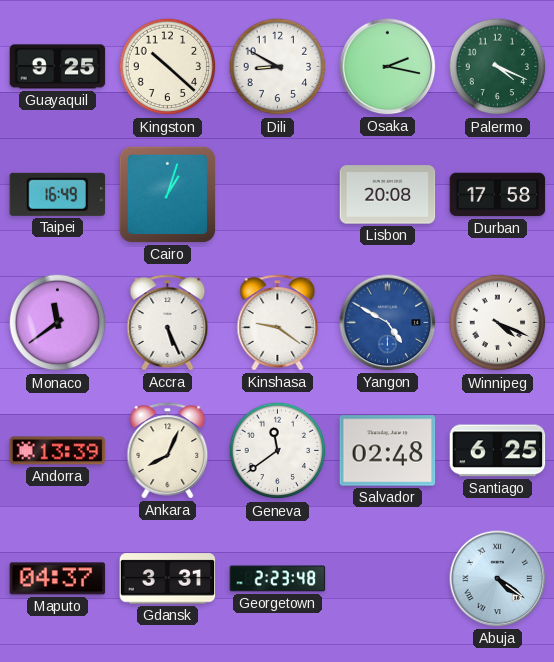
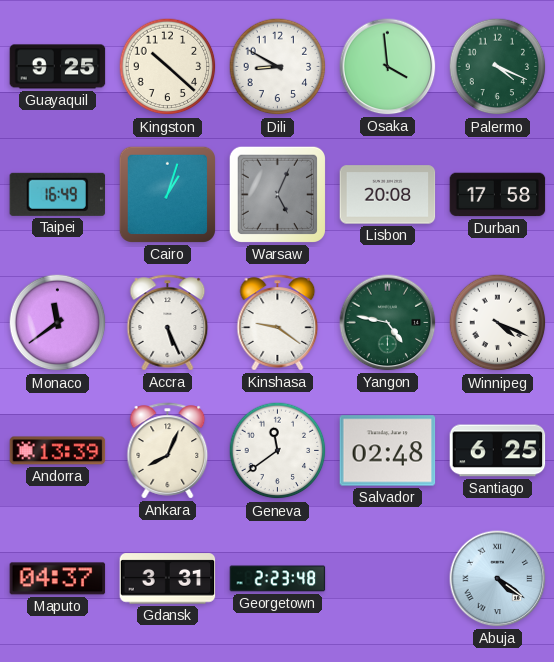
Osaka: 2:17 -> 3:59
Warsaw: none -> 5:04
Yangon: 4:50 -> 4:47
Yangon dial: blue -> green
